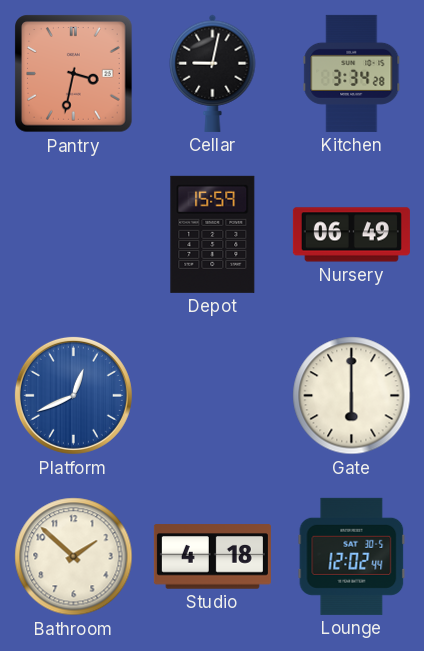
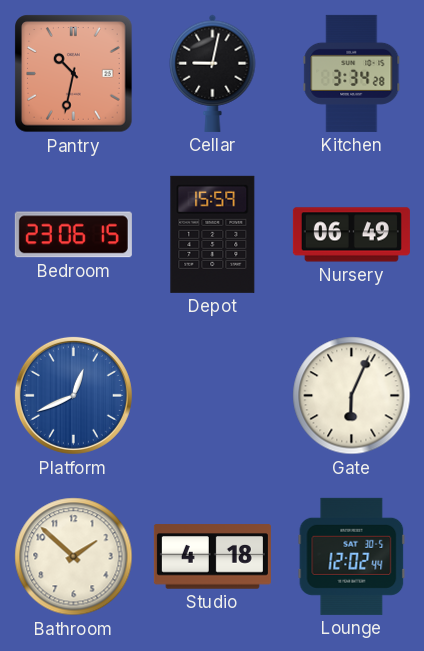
Pantry: 3:32 -> 10:32
Bedroom: none -> 23:06
Gate: 6:00 -> 6:04
